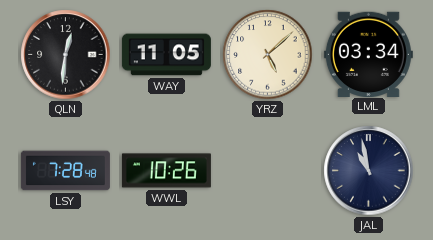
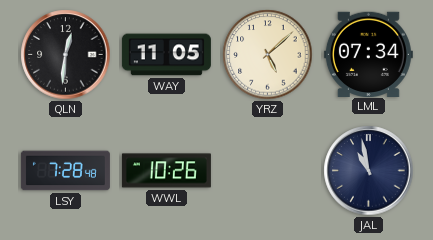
LML: 03:34 -> 07:34
